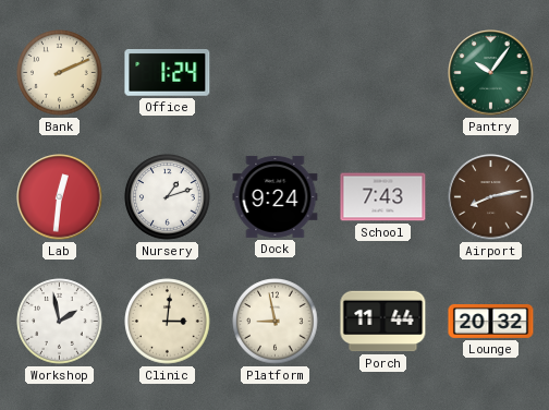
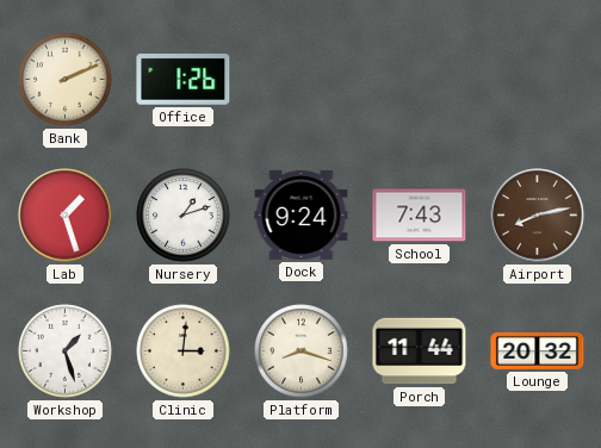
Office: 1:24 -> 1:26
Pantry: 10:06 -> none
Lab: 12:31 -> 1:27
Workshop: 1:58 -> 1:27
Platform: 8:58 -> 8:18
